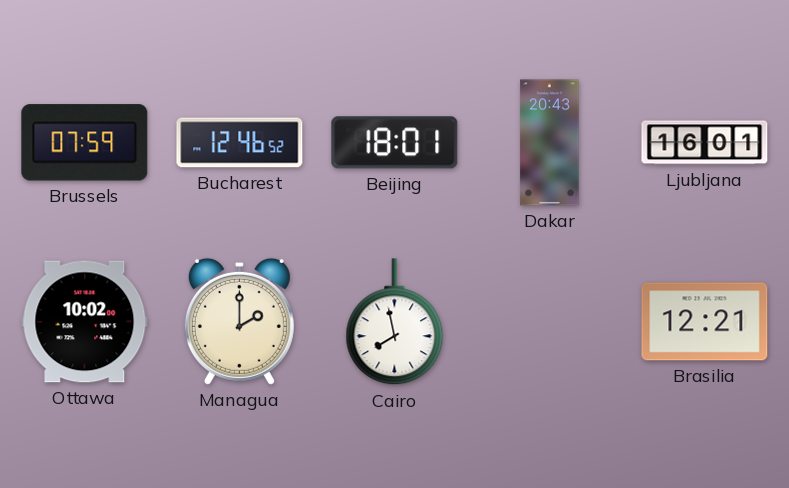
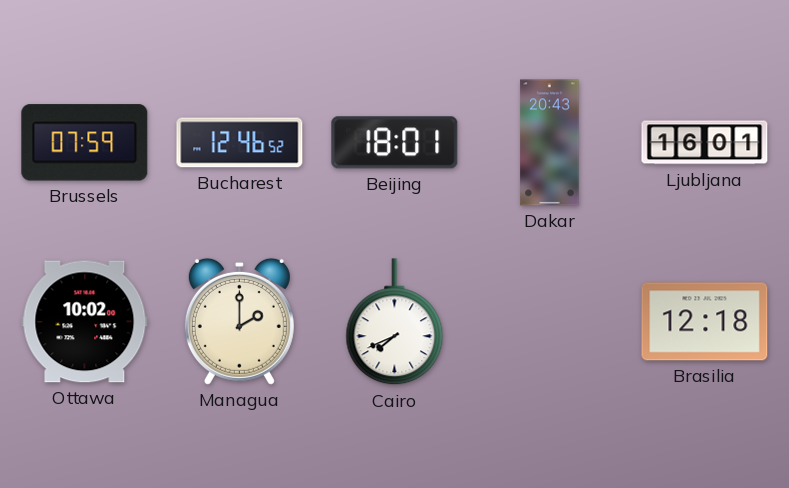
Cairo: 7:58 -> 7:41
Brasilia: 12:21 -> 12:18
